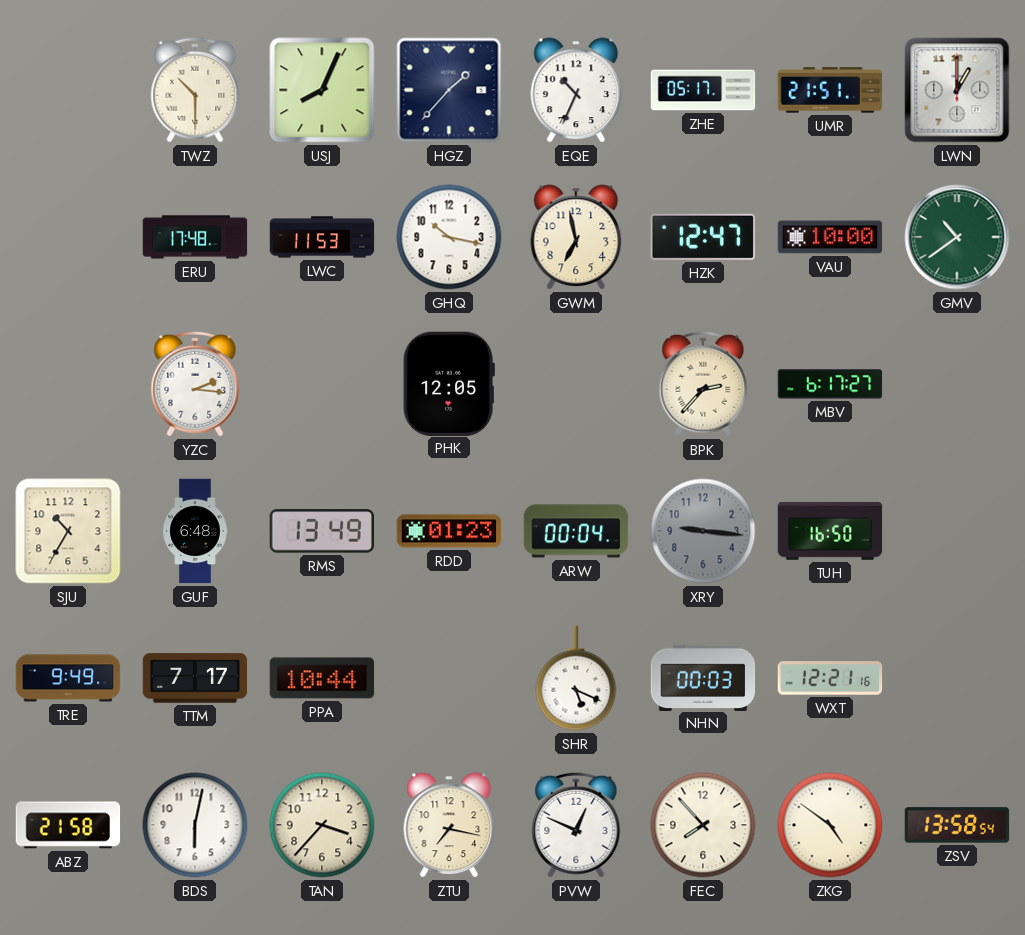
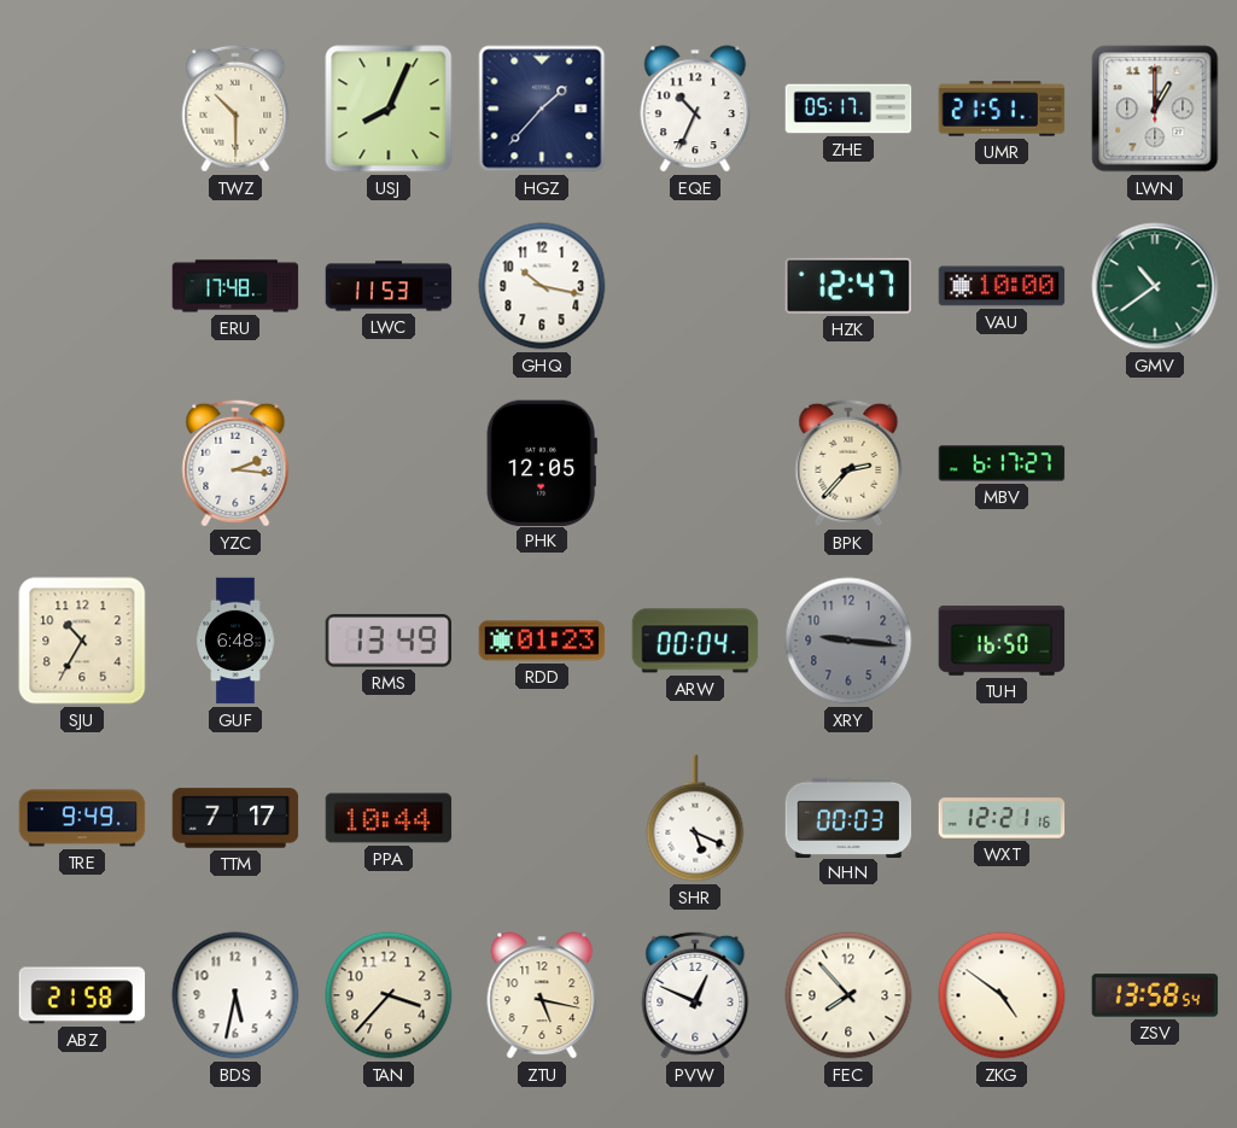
GWM: 6:58 -> none
BDS: 6:02 -> 5:32
ZTU: 7:17 -> 5:17
